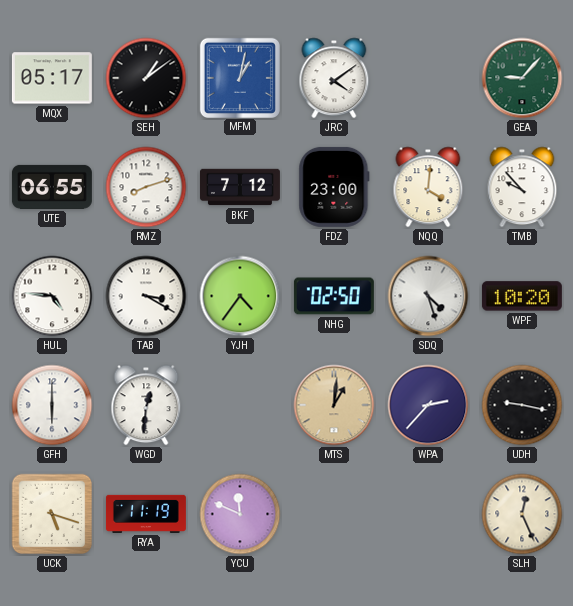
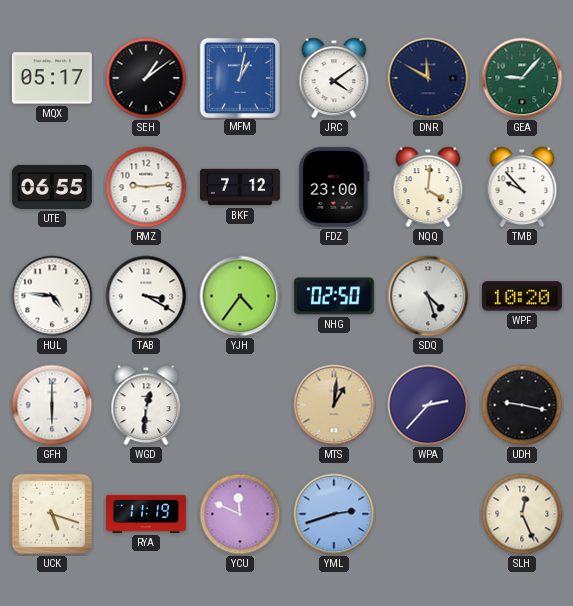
DNR: none -> 11:50
RMZ: 8:12 -> 9:14
YML: none -> 2:42
